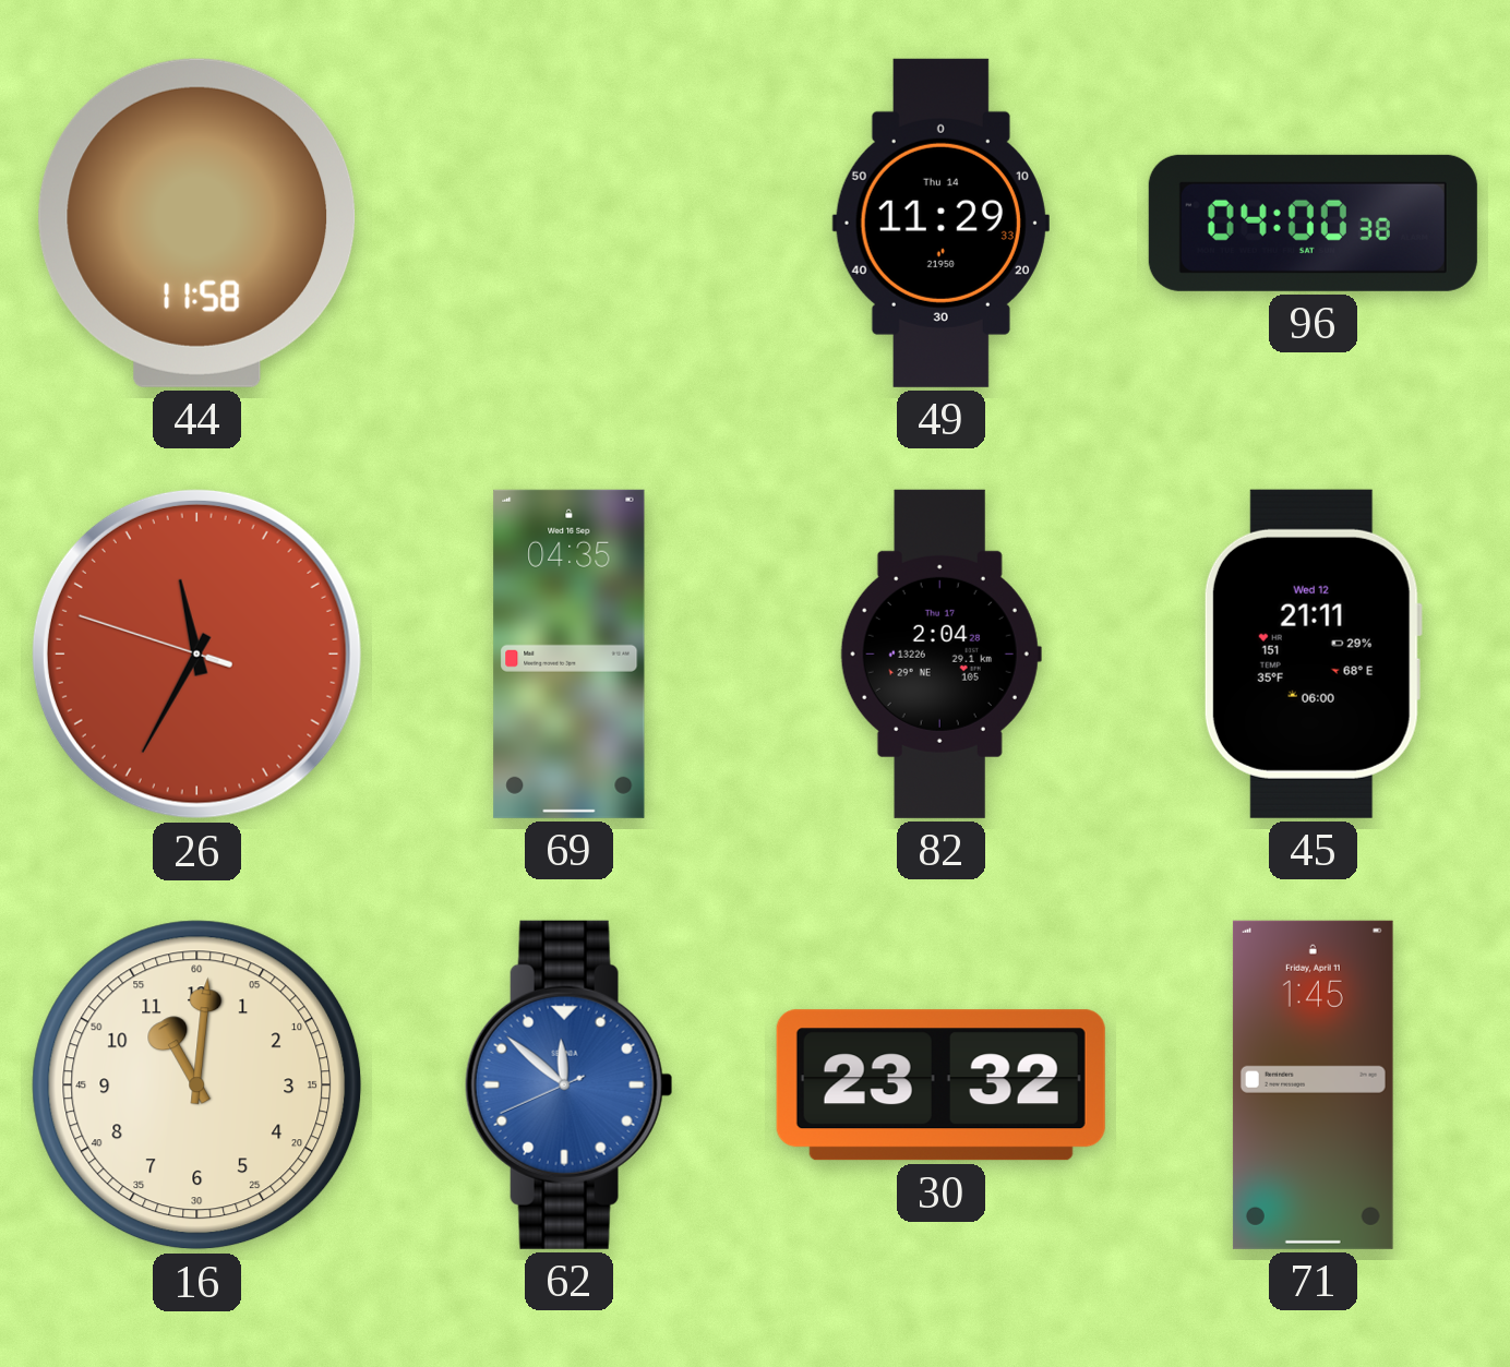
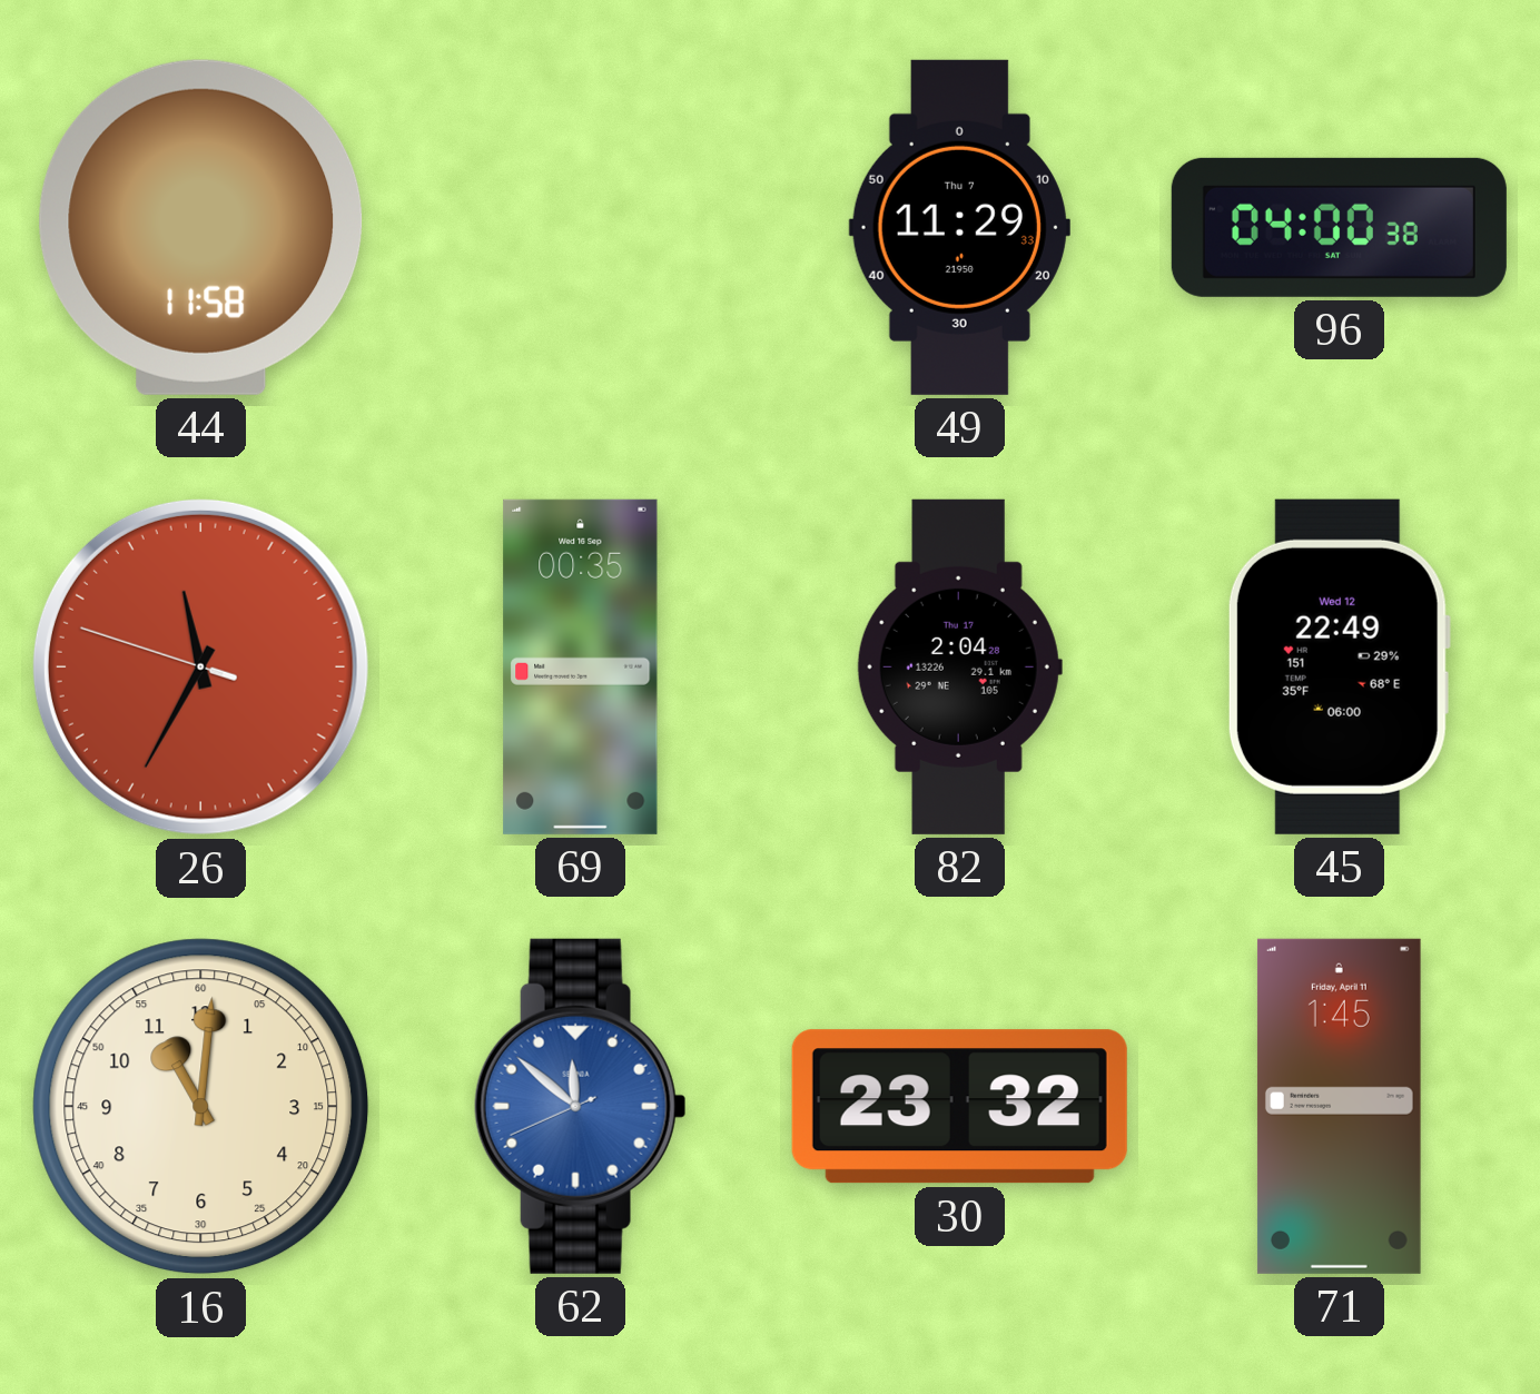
49 date: Thu 14 -> Thu 7
69: 04:35 -> 00:35
45: 21:11 -> 22:49
